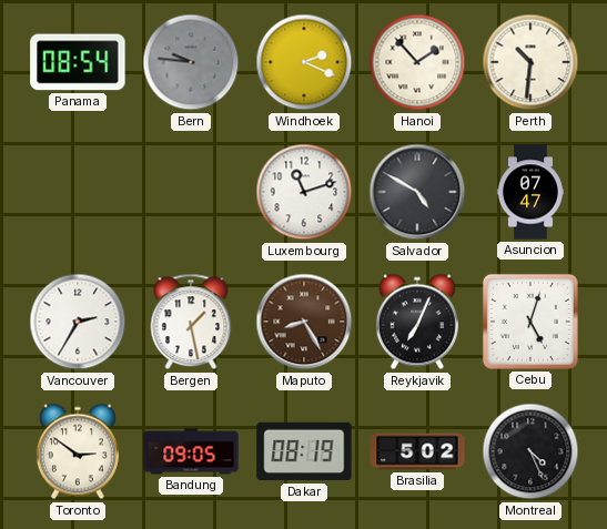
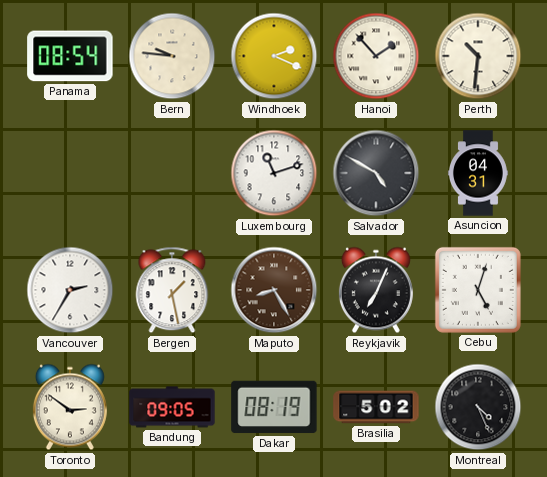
Bern dial: grey -> cream
Asuncion: 07:47 -> 04:31
